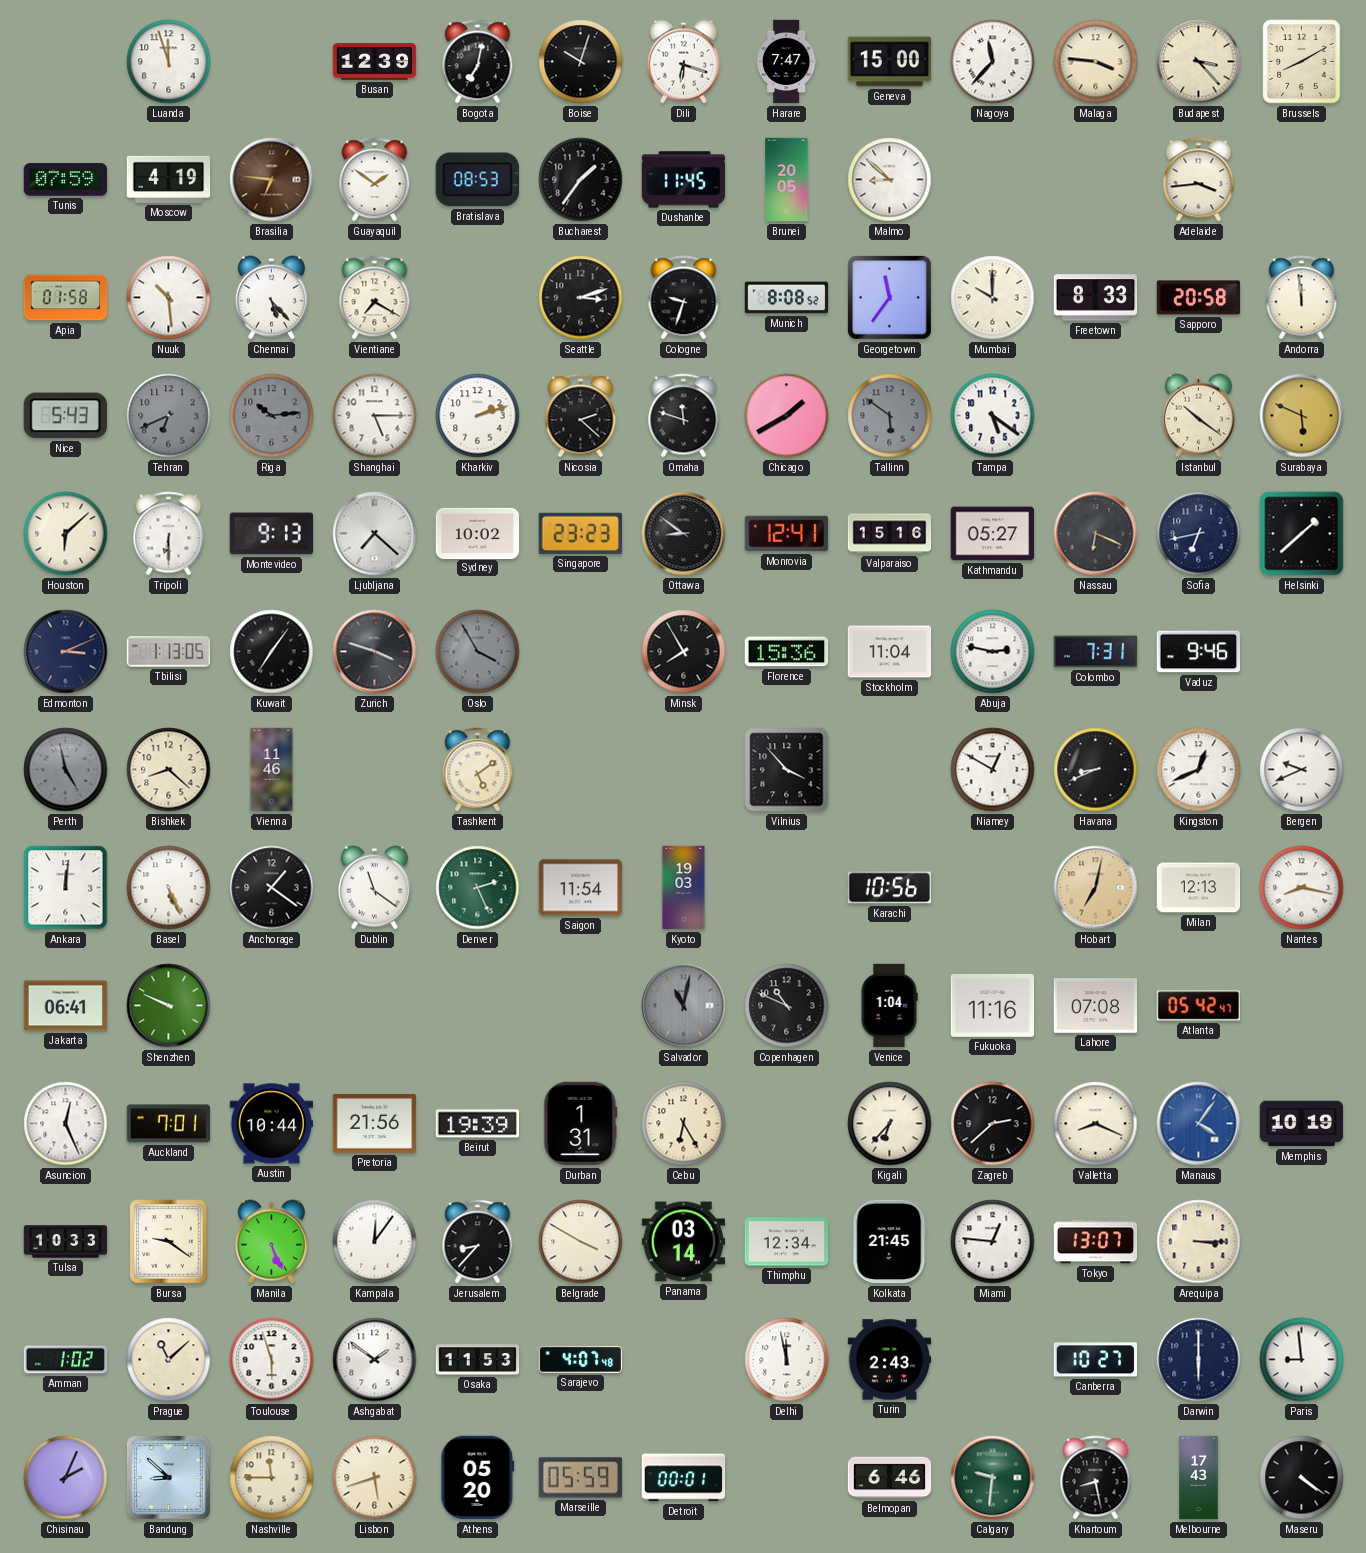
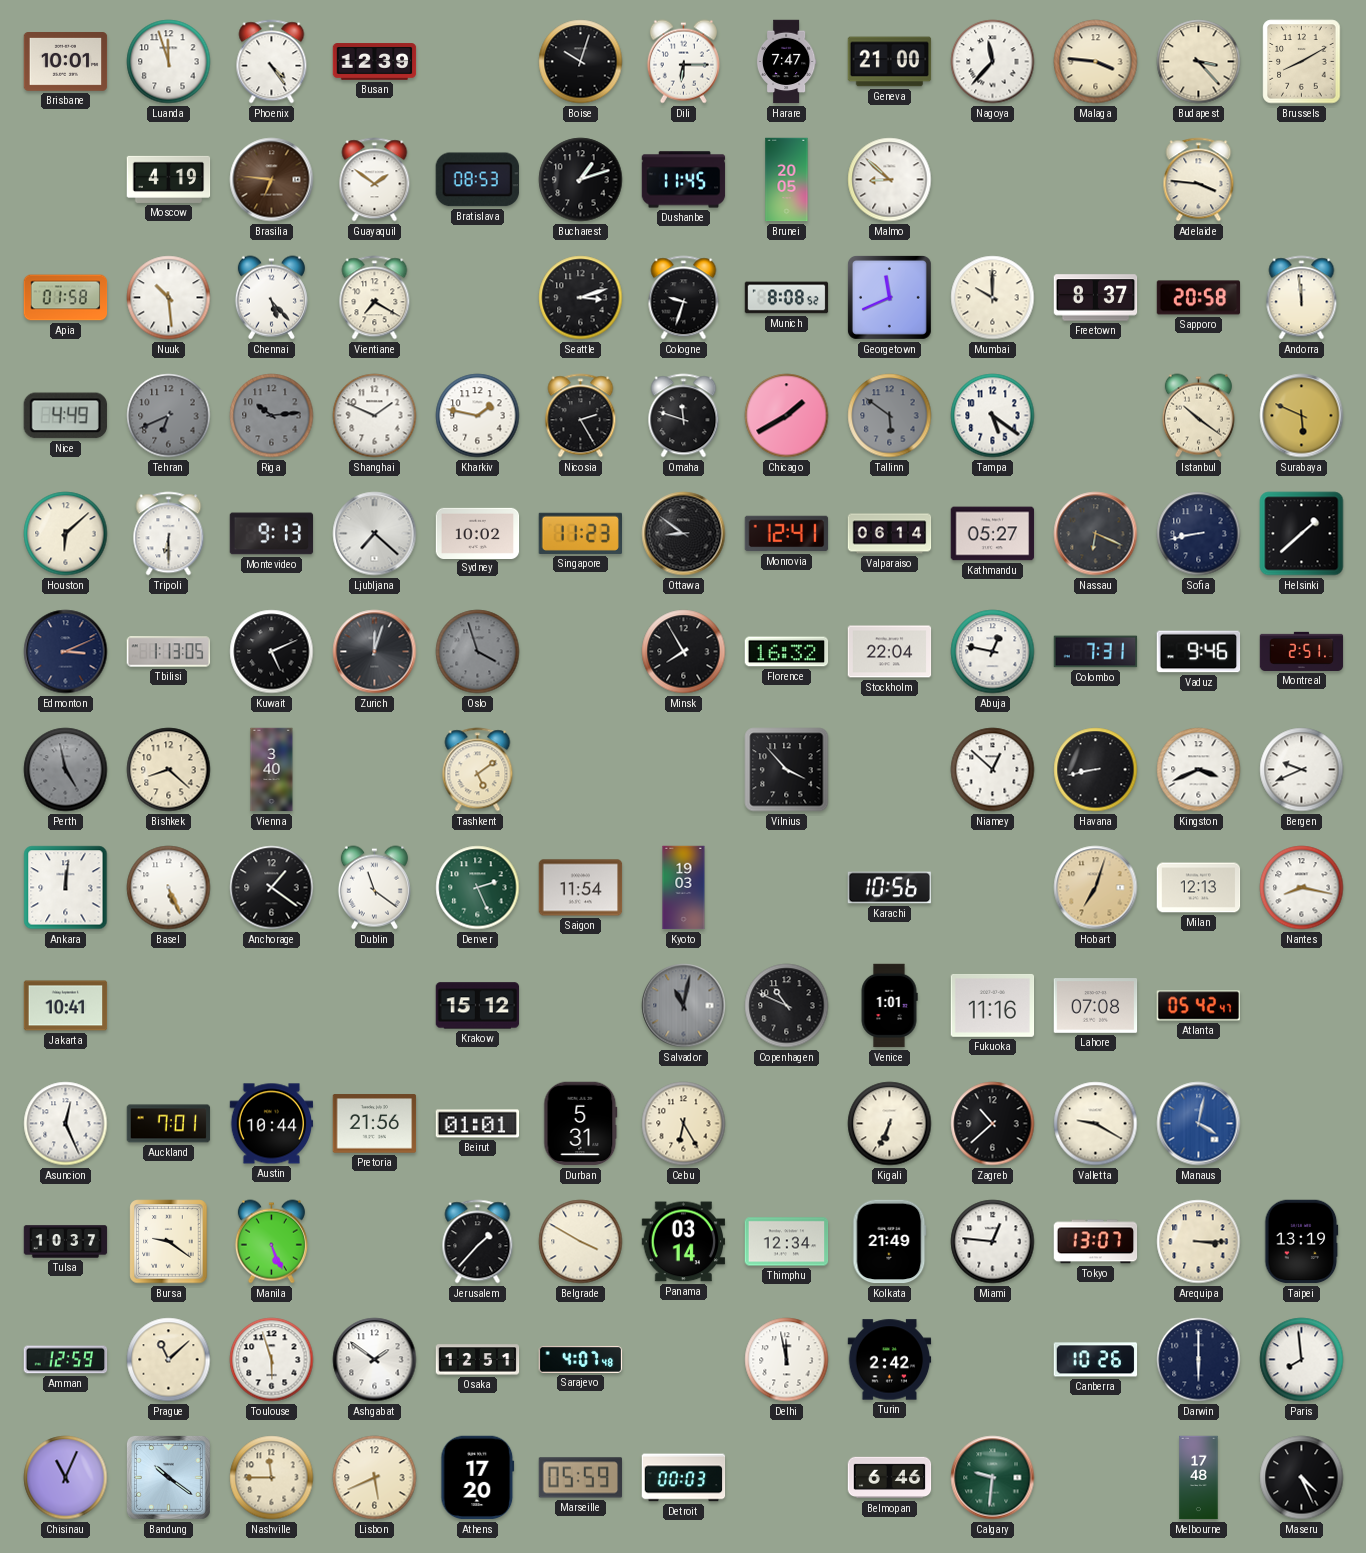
Brisbane: none -> 10:01
Phoenix: none -> 4:24
Bogota: 7:02 -> none
Dili: 6:18 -> 6:15
Geneva: 15:00 -> 21:00
Tunis: 07:59 -> none
Bucharest: 1:36 -> 1:12
Adelaide: 3:44 -> 3:46
Georgetown: 11:36 -> 11:41
Freetown: 8:33 -> 8:37
Nice: 5:43 -> 4:49
Shanghai: 5:15 -> 1:49
Kharkiv: 2:12 -> 1:47
Nicosia: 2:22 -> 2:25
Singapore: 23:23 -> 11:23
Valparaiso: 15:16 -> 06:14
Sofia: 6:43 -> 8:43
Kuwait: 7:06 -> 5:11
Zurich: 3:48 -> 12:03
Oslo: 3:55 -> 3:57
Florence: 15:36 -> 16:32
Stockholm: 11:04 -> 22:04
Abuja: 2:47 -> 12:47
Montreal: none -> 2:51
Vienna: 11:46 -> 3:40
Niamey: 12:50 -> 12:52
Havana: 8:41 -> 8:43
Kingston: 12:41 -> 3:41
Hobart: 7:02 -> 7:03
Jakarta: 06:41 -> 10:41
Shenzhen: 9:49 -> none
Krakow: none -> 15:12
Venice: 1:04 -> 1:01
Beirut: 19:39 -> 01:01
Durban: 1:31 -> 5:31
Kigali: 6:37 -> 6:34
Zagreb: 2:38 -> 10:38
Valletta: 8:19 -> 9:20
Manaus: 4:06 -> 4:02
Memphis: 10:19 -> none
Tulsa: 10:33 -> 10:37
Kampala: 12:06 -> none
Jerusalem: 8:37 -> 1:37
Kolkata: 21:45 -> 21:49
Taipei: none -> 13:19
Amman: 1:02 -> 12:59
Osaka: 11:53 -> 12:51
Turin: 2:43 -> 2:42
Canberra: 10:27 -> 10:26
Paris: 8:59 -> 7:59
Chisinau: 2:04 -> 11:04
Bandung: 8:52 -> 10:21
Lisbon: 5:42 -> 5:41
Athens: 05:20 -> 17:20
Detroit: 00:01 -> 00:03
Khartoum: 8:28 -> none
Melbourne: 17:43 -> 17:48
Maseru: 4:21 -> 4:26
